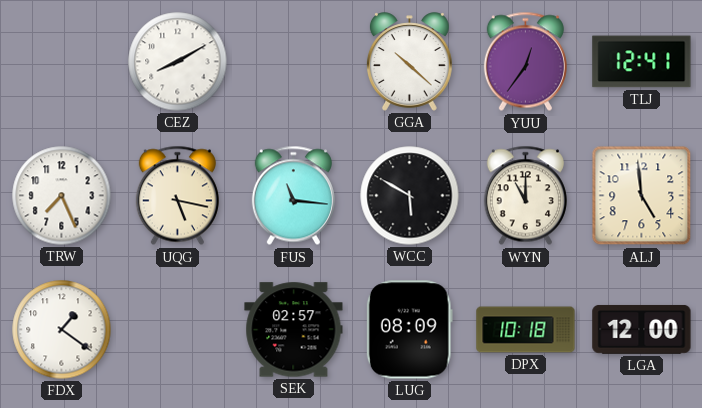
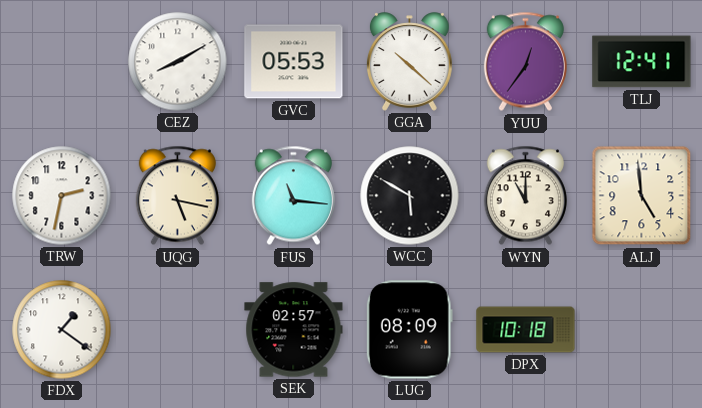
GVC: none -> 05:53
TRW: 7:26 -> 2:32
LGA: 12:00 -> none
